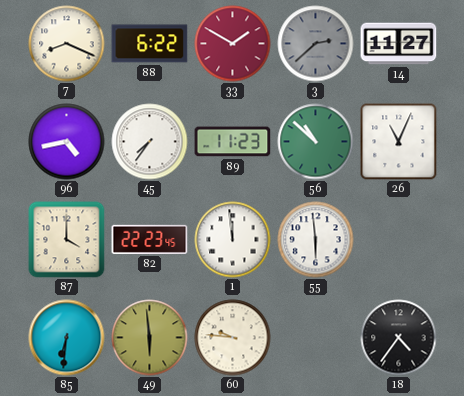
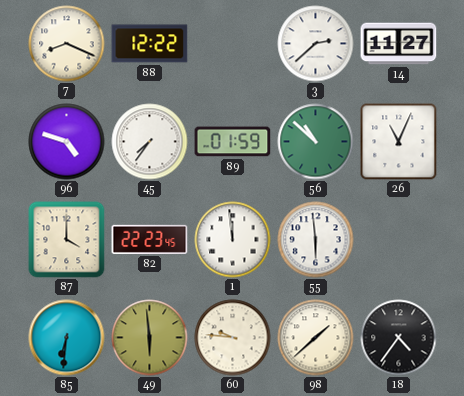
88: 6:22 -> 12:22
33: 1:50 -> none
3 dial: grey -> white
96: 4:43 -> 4:48
89: 11:23 -> 01:59
98: none -> 1:38
